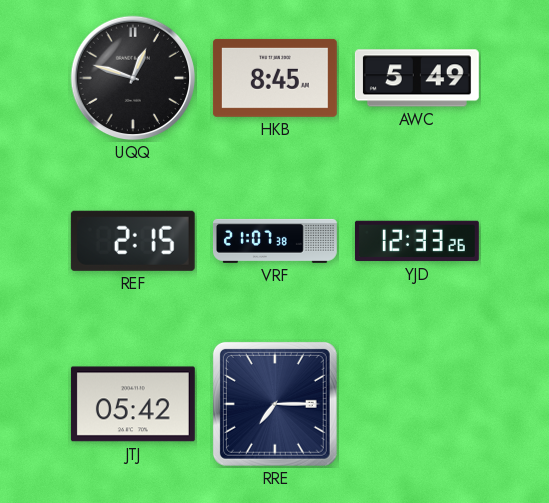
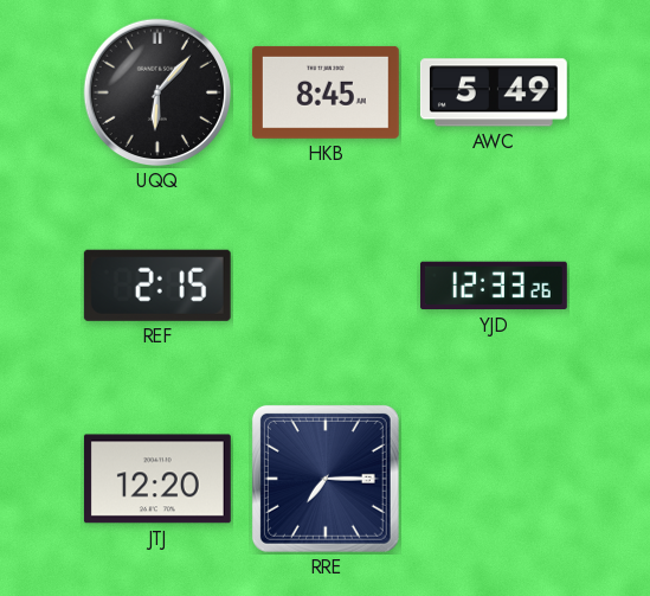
UQQ: 12:48 -> 6:07
VRF: 21:07 -> none
JTJ: 05:42 -> 12:20
